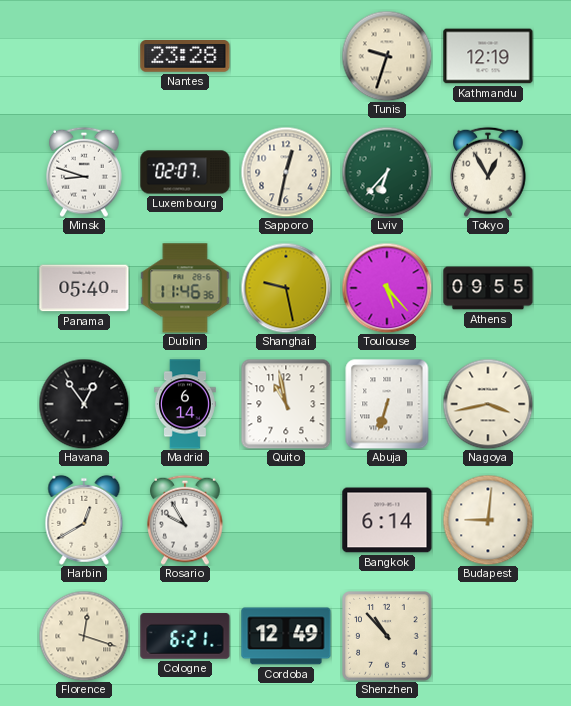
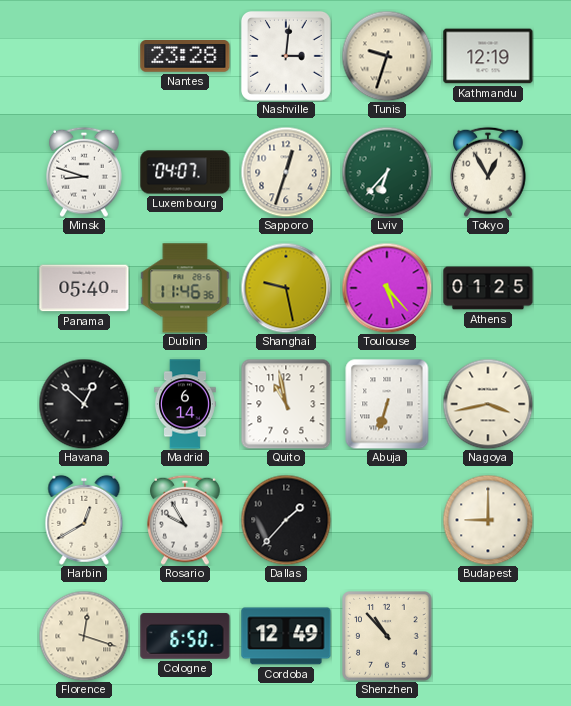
Nashville: none -> 3:01
Luxembourg: 02:07 -> 04:07
Sapporo: 12:32 -> 12:33
Athens: 09:55 -> 01:25
Havana: 12:54 -> 12:52
Dallas: none -> 1:37
Bangkok: 6:14 -> none
Budapest: 9:01 -> 9:00
Cologne: 6:21 -> 6:50
